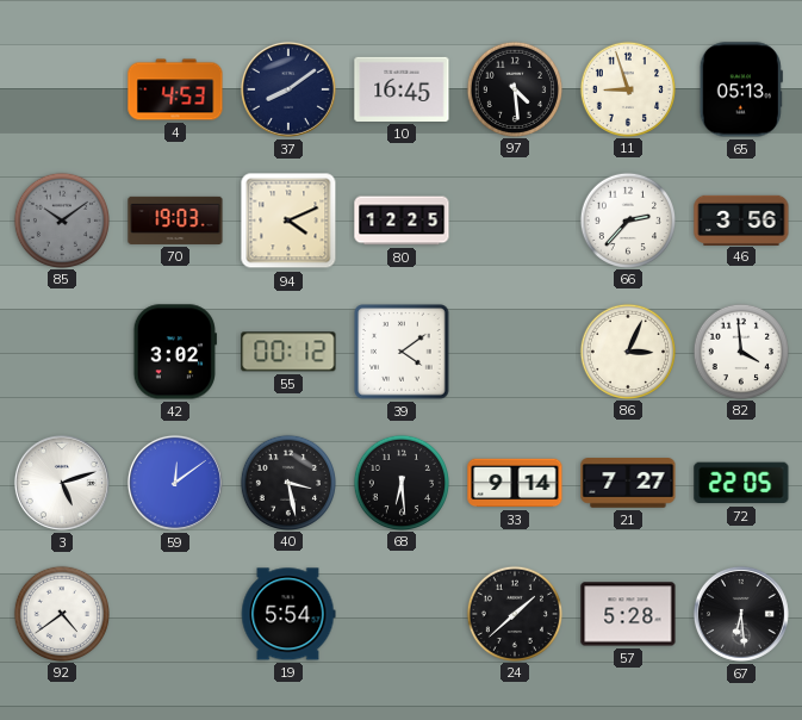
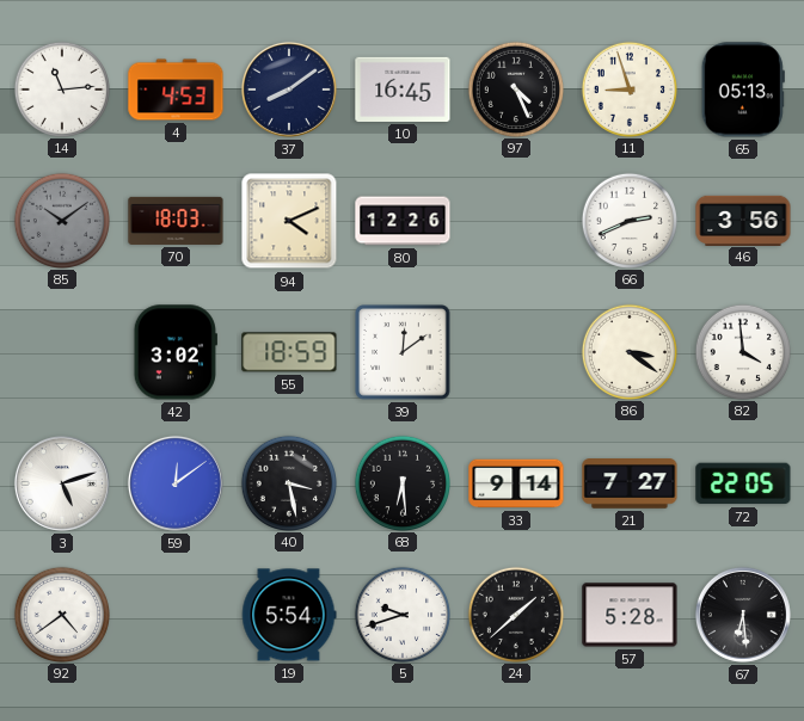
14: none -> 11:14
97: 4:29 -> 4:26
70: 19:03 -> 18:03
80: 12:25 -> 12:26
66: 2:37 -> 2:41
55: 00:12 -> 18:59
39: 4:09 -> 12:09
86: 3:04 -> 3:21
5: none -> 9:42
